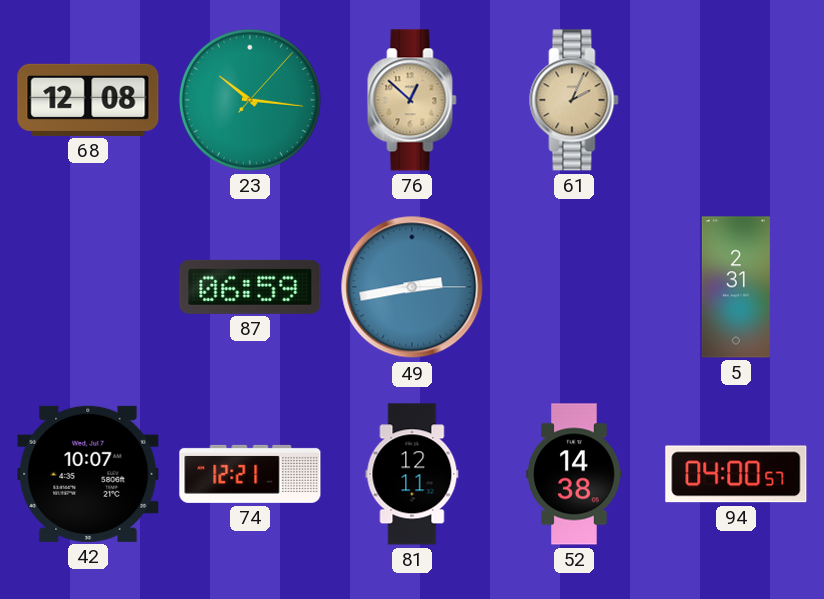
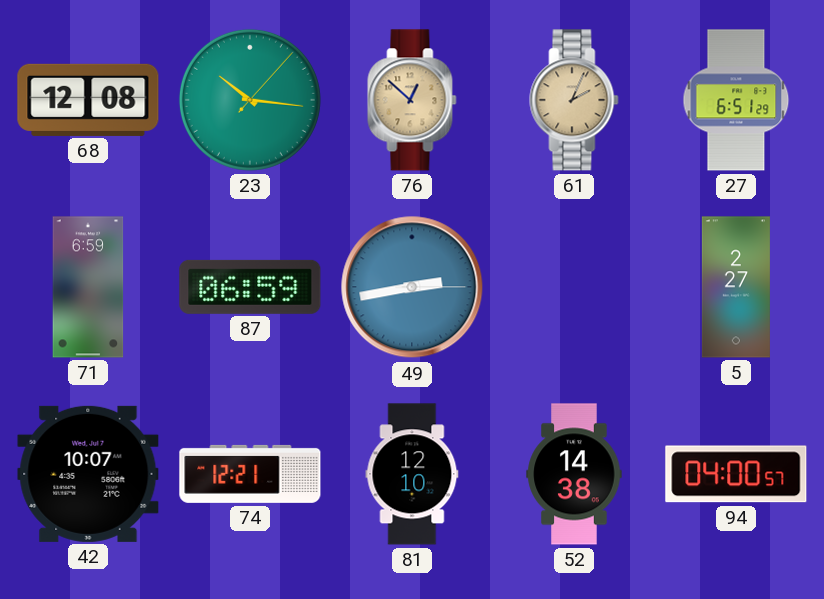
27: none -> 6:51
71: none -> 6:59
5: 2:31 -> 2:27
81: 12:11 -> 12:10
